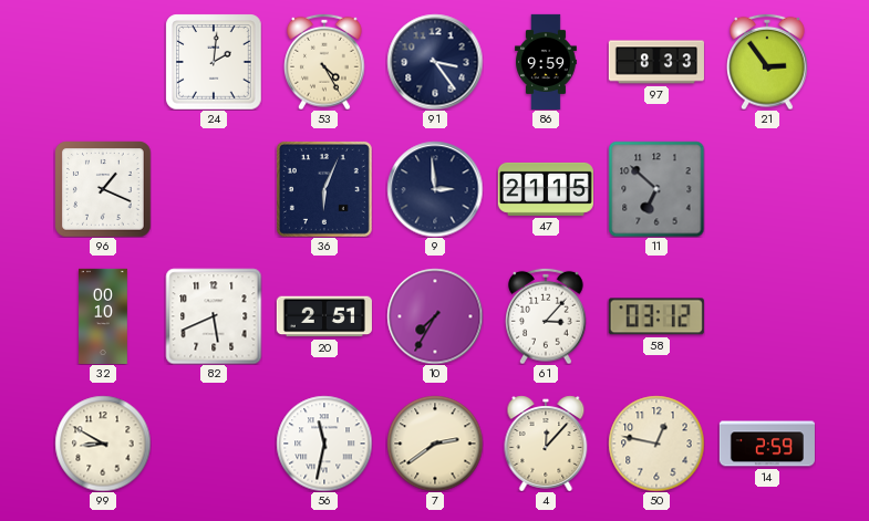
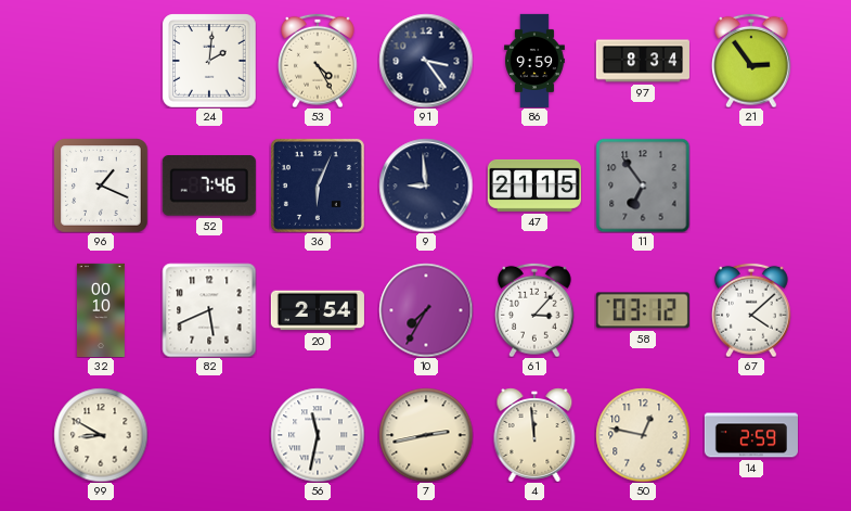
97: 8:33 -> 8:34
52: none -> 7:46
9: 2:59 -> 8:59
11: 6:52 -> 6:54
20: 2:51 -> 2:54
67: none -> 4:08
7: 2:39 -> 2:43
4: 12:07 -> 11:59
